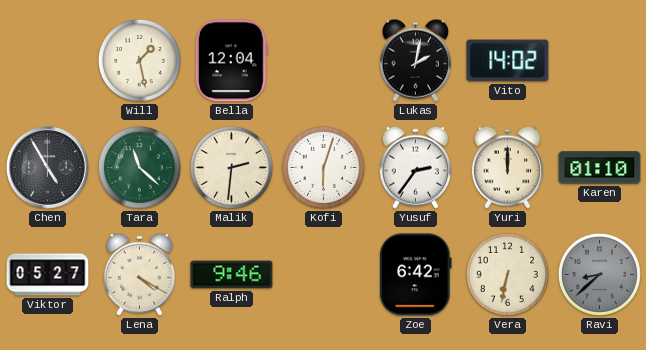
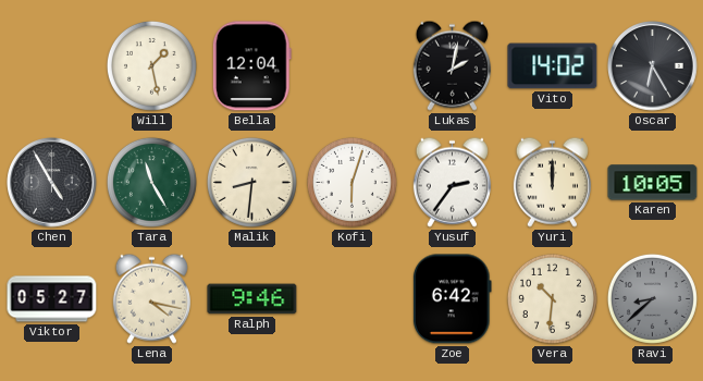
Oscar: none -> 6:25
Tara: 11:22 -> 11:25
Malik: 2:31 -> 8:31
Karen: 01:10 -> 10:05
Lena: 4:20 -> 4:17
Vera: 6:32 -> 10:31
